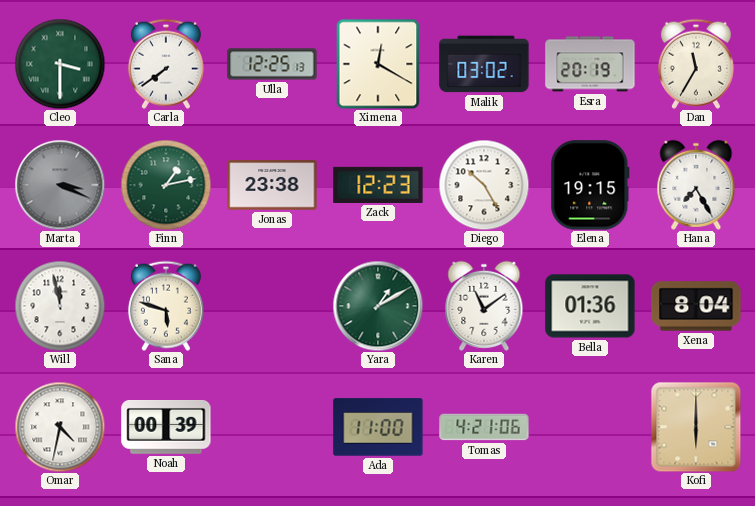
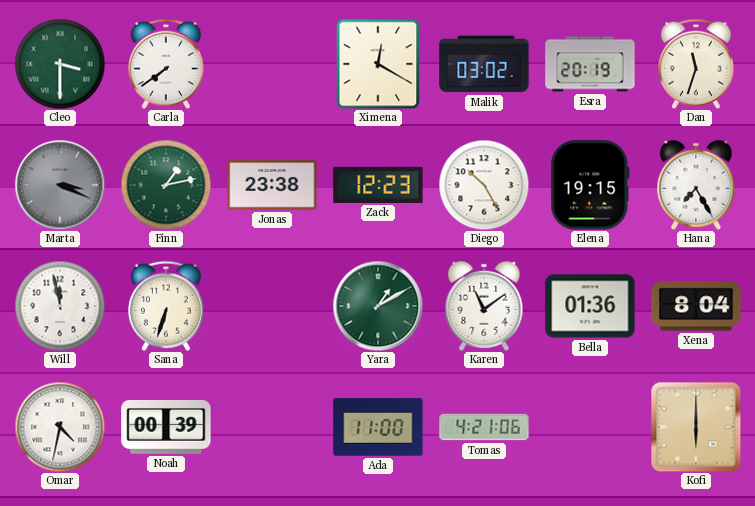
Ulla: 12:25 -> none
Dan: 11:35 -> 11:33
Sana: 5:48 -> 6:33
